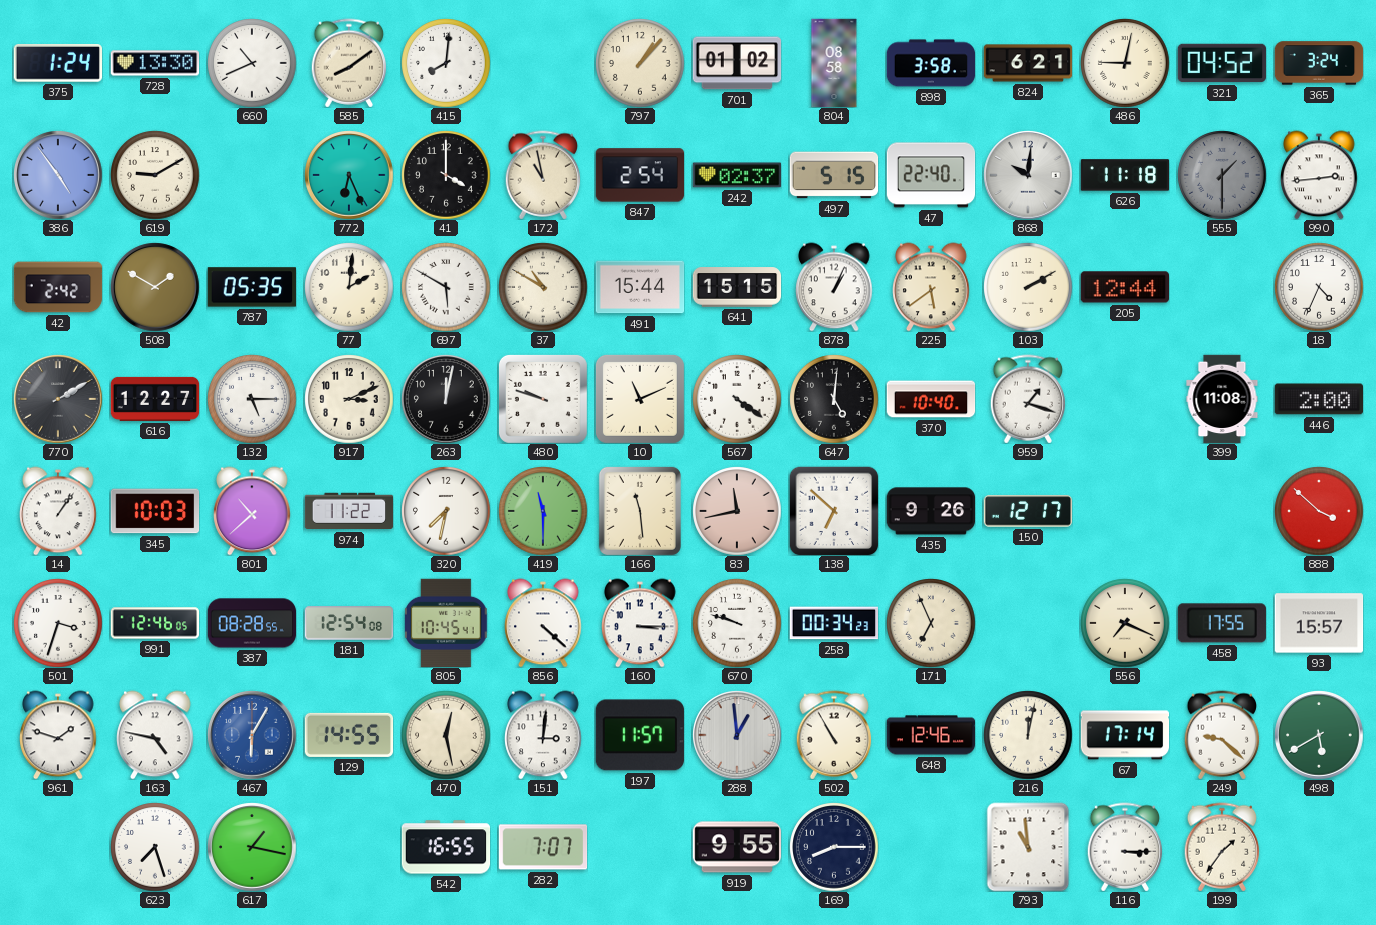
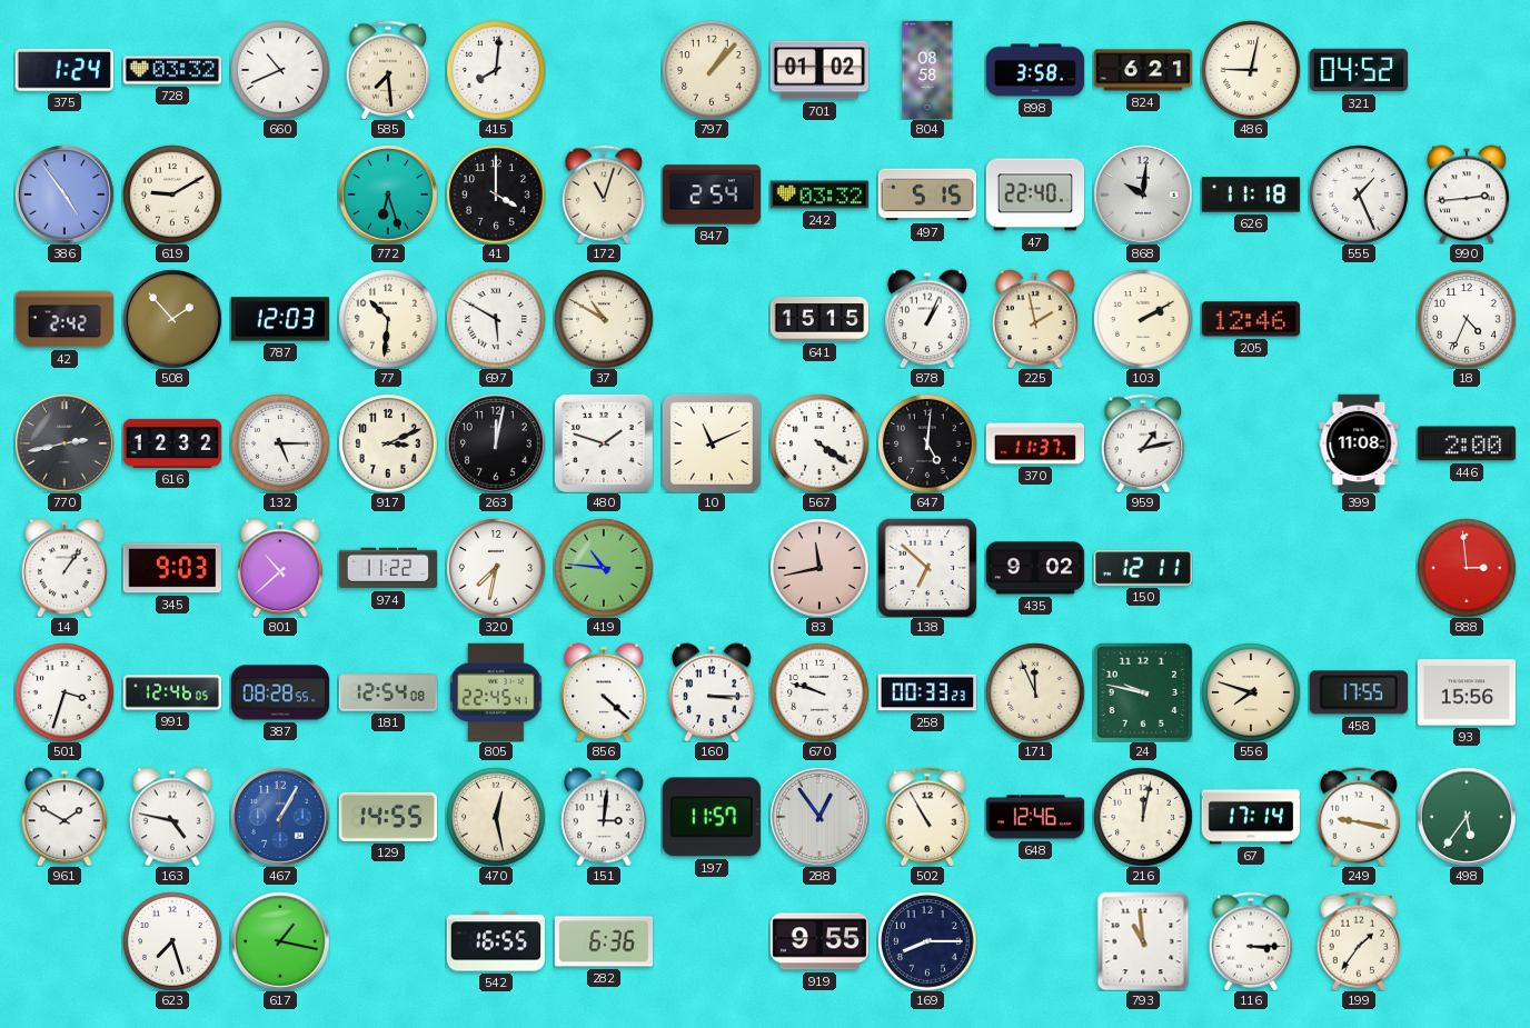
728: 13:30 -> 03:32
585: 8:09 -> 7:29
365: 3:24 -> none
772: 6:26 -> 6:27
172: 10:58 -> 11:03
242: 02:37 -> 03:32
555: 1:30 -> 1:26
555 dial: grey -> white
508: 1:50 -> 1:53
787: 05:35 -> 12:03
77: 2:01 -> 10:31
491: 15:44 -> none
225: 5:39 -> 1:58
205: 12:44 -> 12:46
770: 2:10 -> 2:43
616: 12:27 -> 12:32
480: 9:48 -> 1:48
370: 10:40 -> 11:37
959: 1:18 -> 1:13
345: 10:03 -> 9:03
419: 11:30 -> 10:46
166: 11:29 -> none
435: 9:26 -> 9:02
150: 12:17 -> 12:11
888: 3:52 -> 2:59
805: 10:45 -> 22:45
258: 00:34 -> 00:33
171: 6:56 -> 11:56
24: none -> 9:47
556: 7:19 -> 7:48
93: 15:57 -> 15:56
961: 1:48 -> 1:50
467: 6:05 -> 1:05
288: 12:59 -> 12:54
249: 9:22 -> 9:17
498: 5:40 -> 5:36
282: 7:07 -> 6:36
